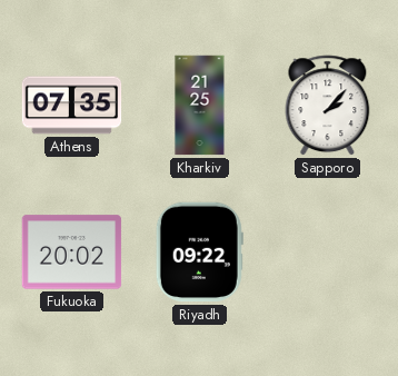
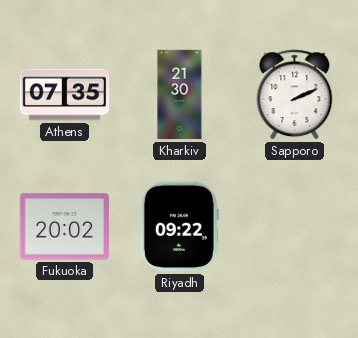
Kharkiv: 21:25 -> 21:30
Sapporo: 2:07 -> 2:11
